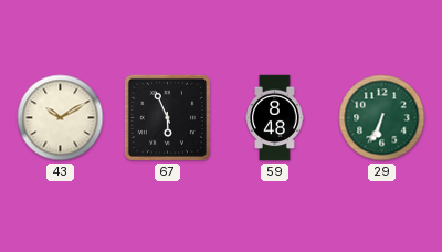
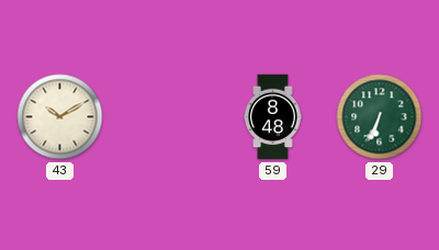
67: 5:56 -> none
